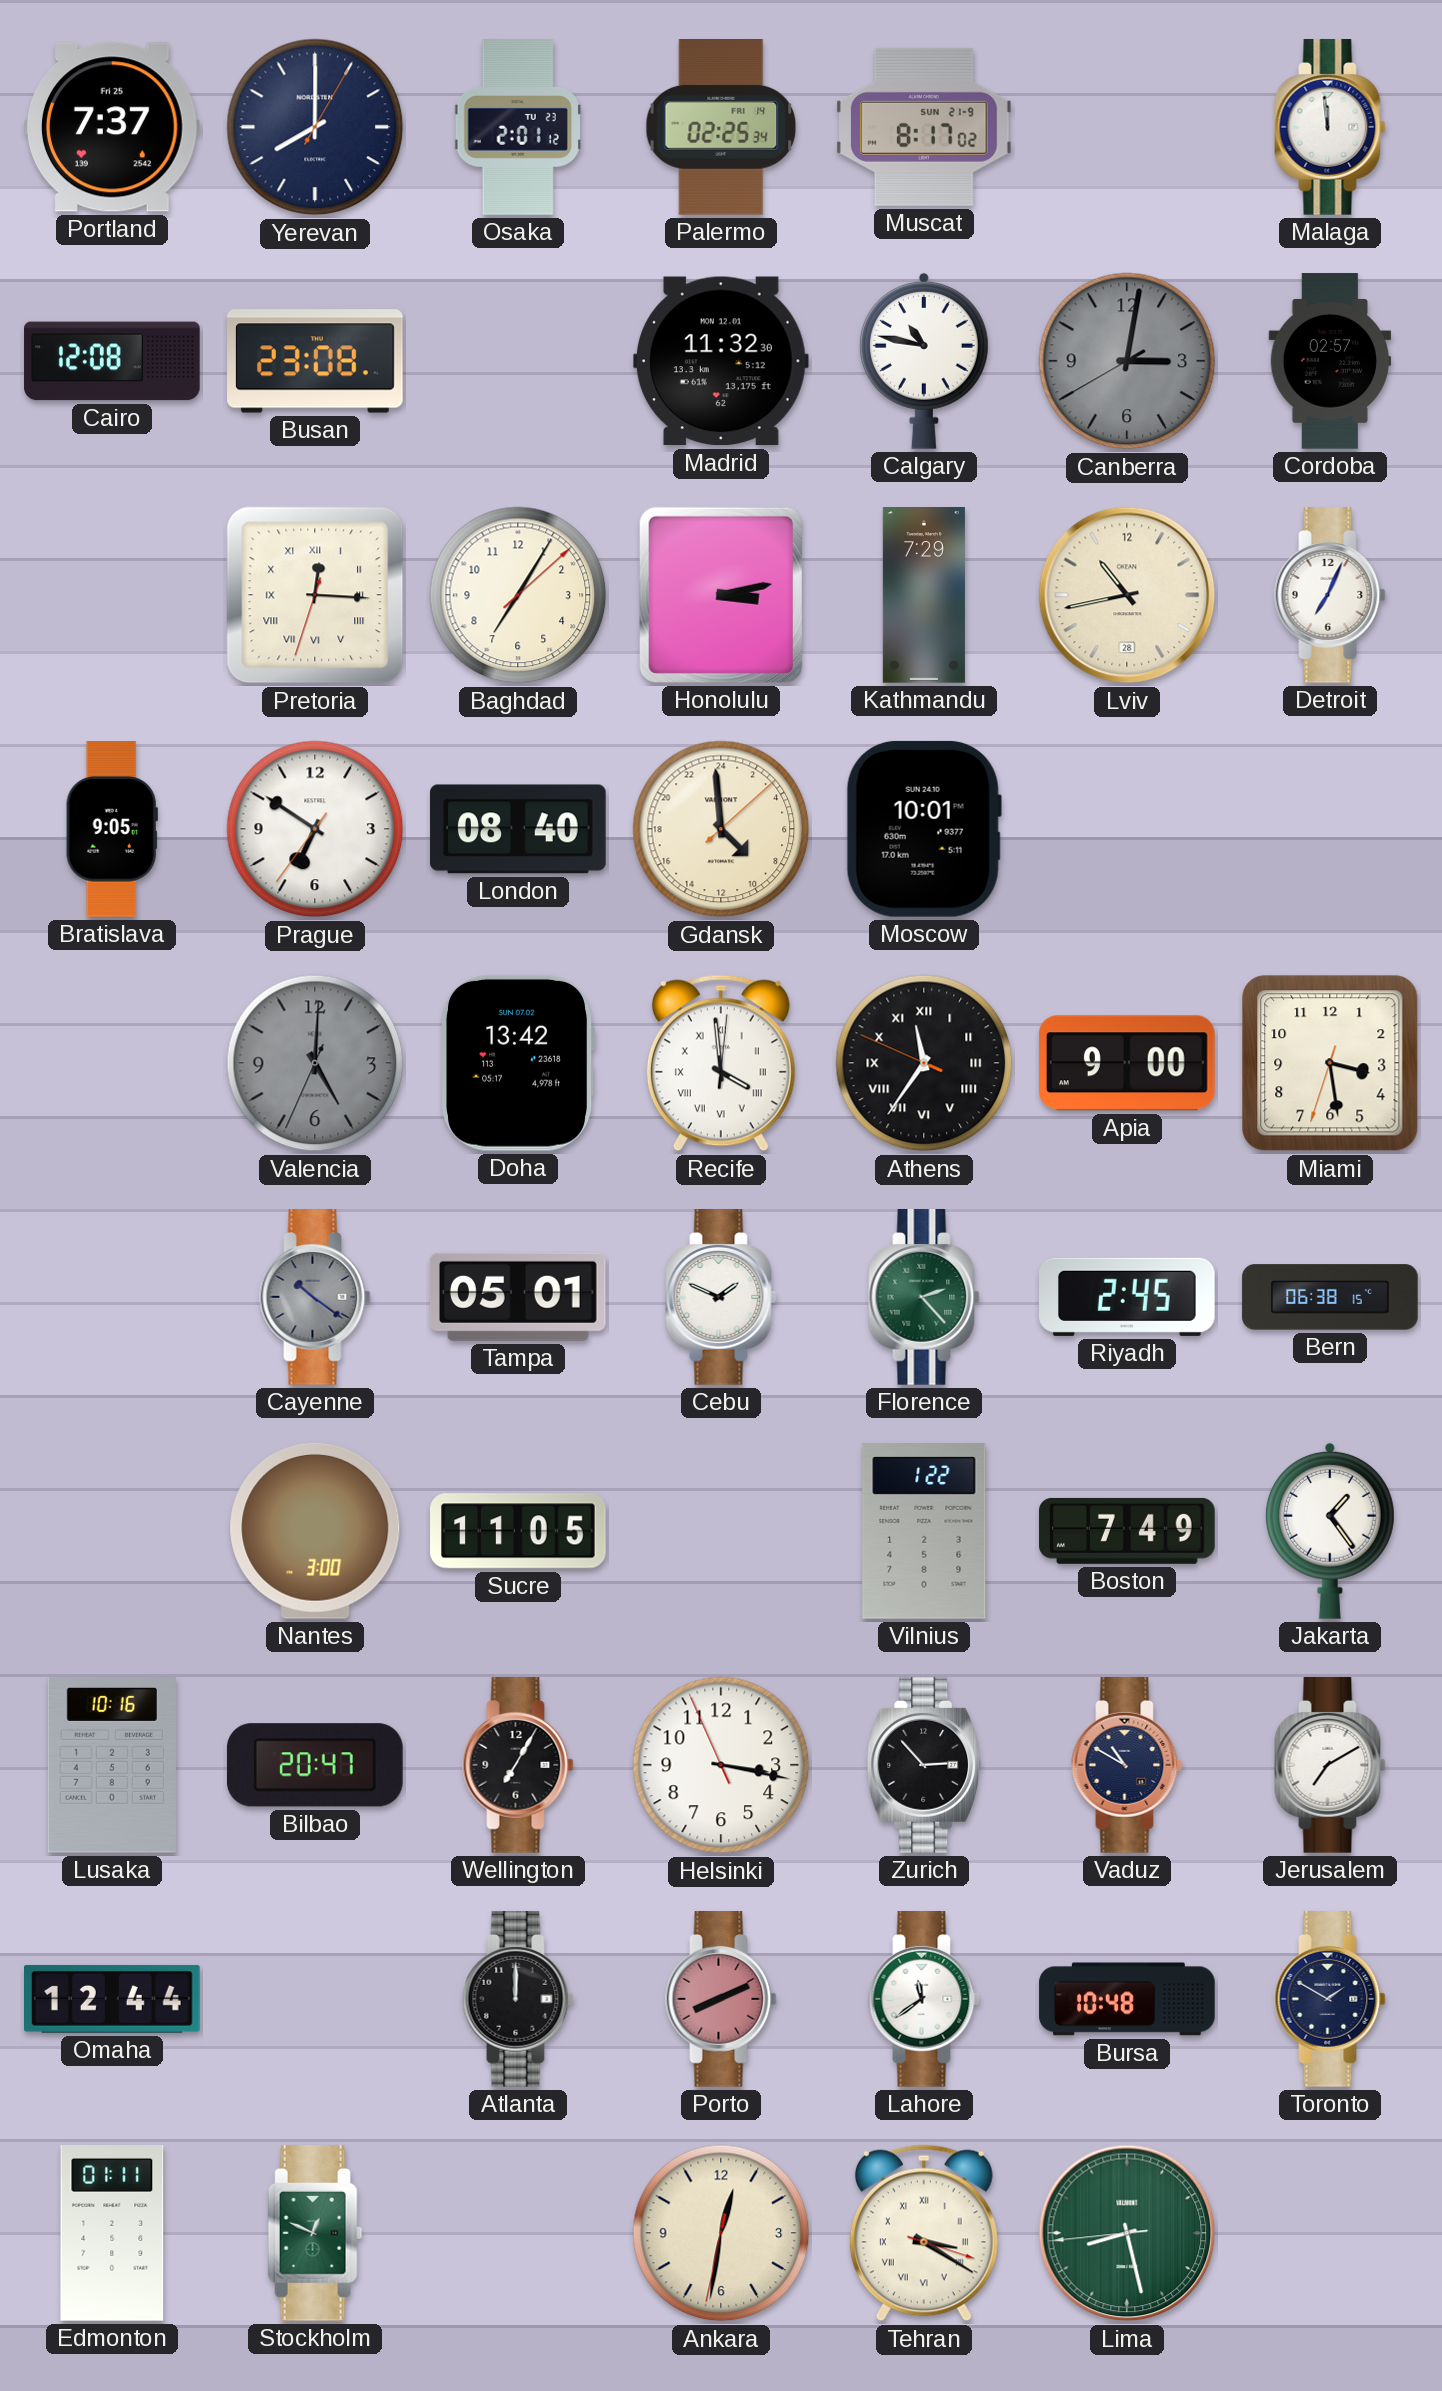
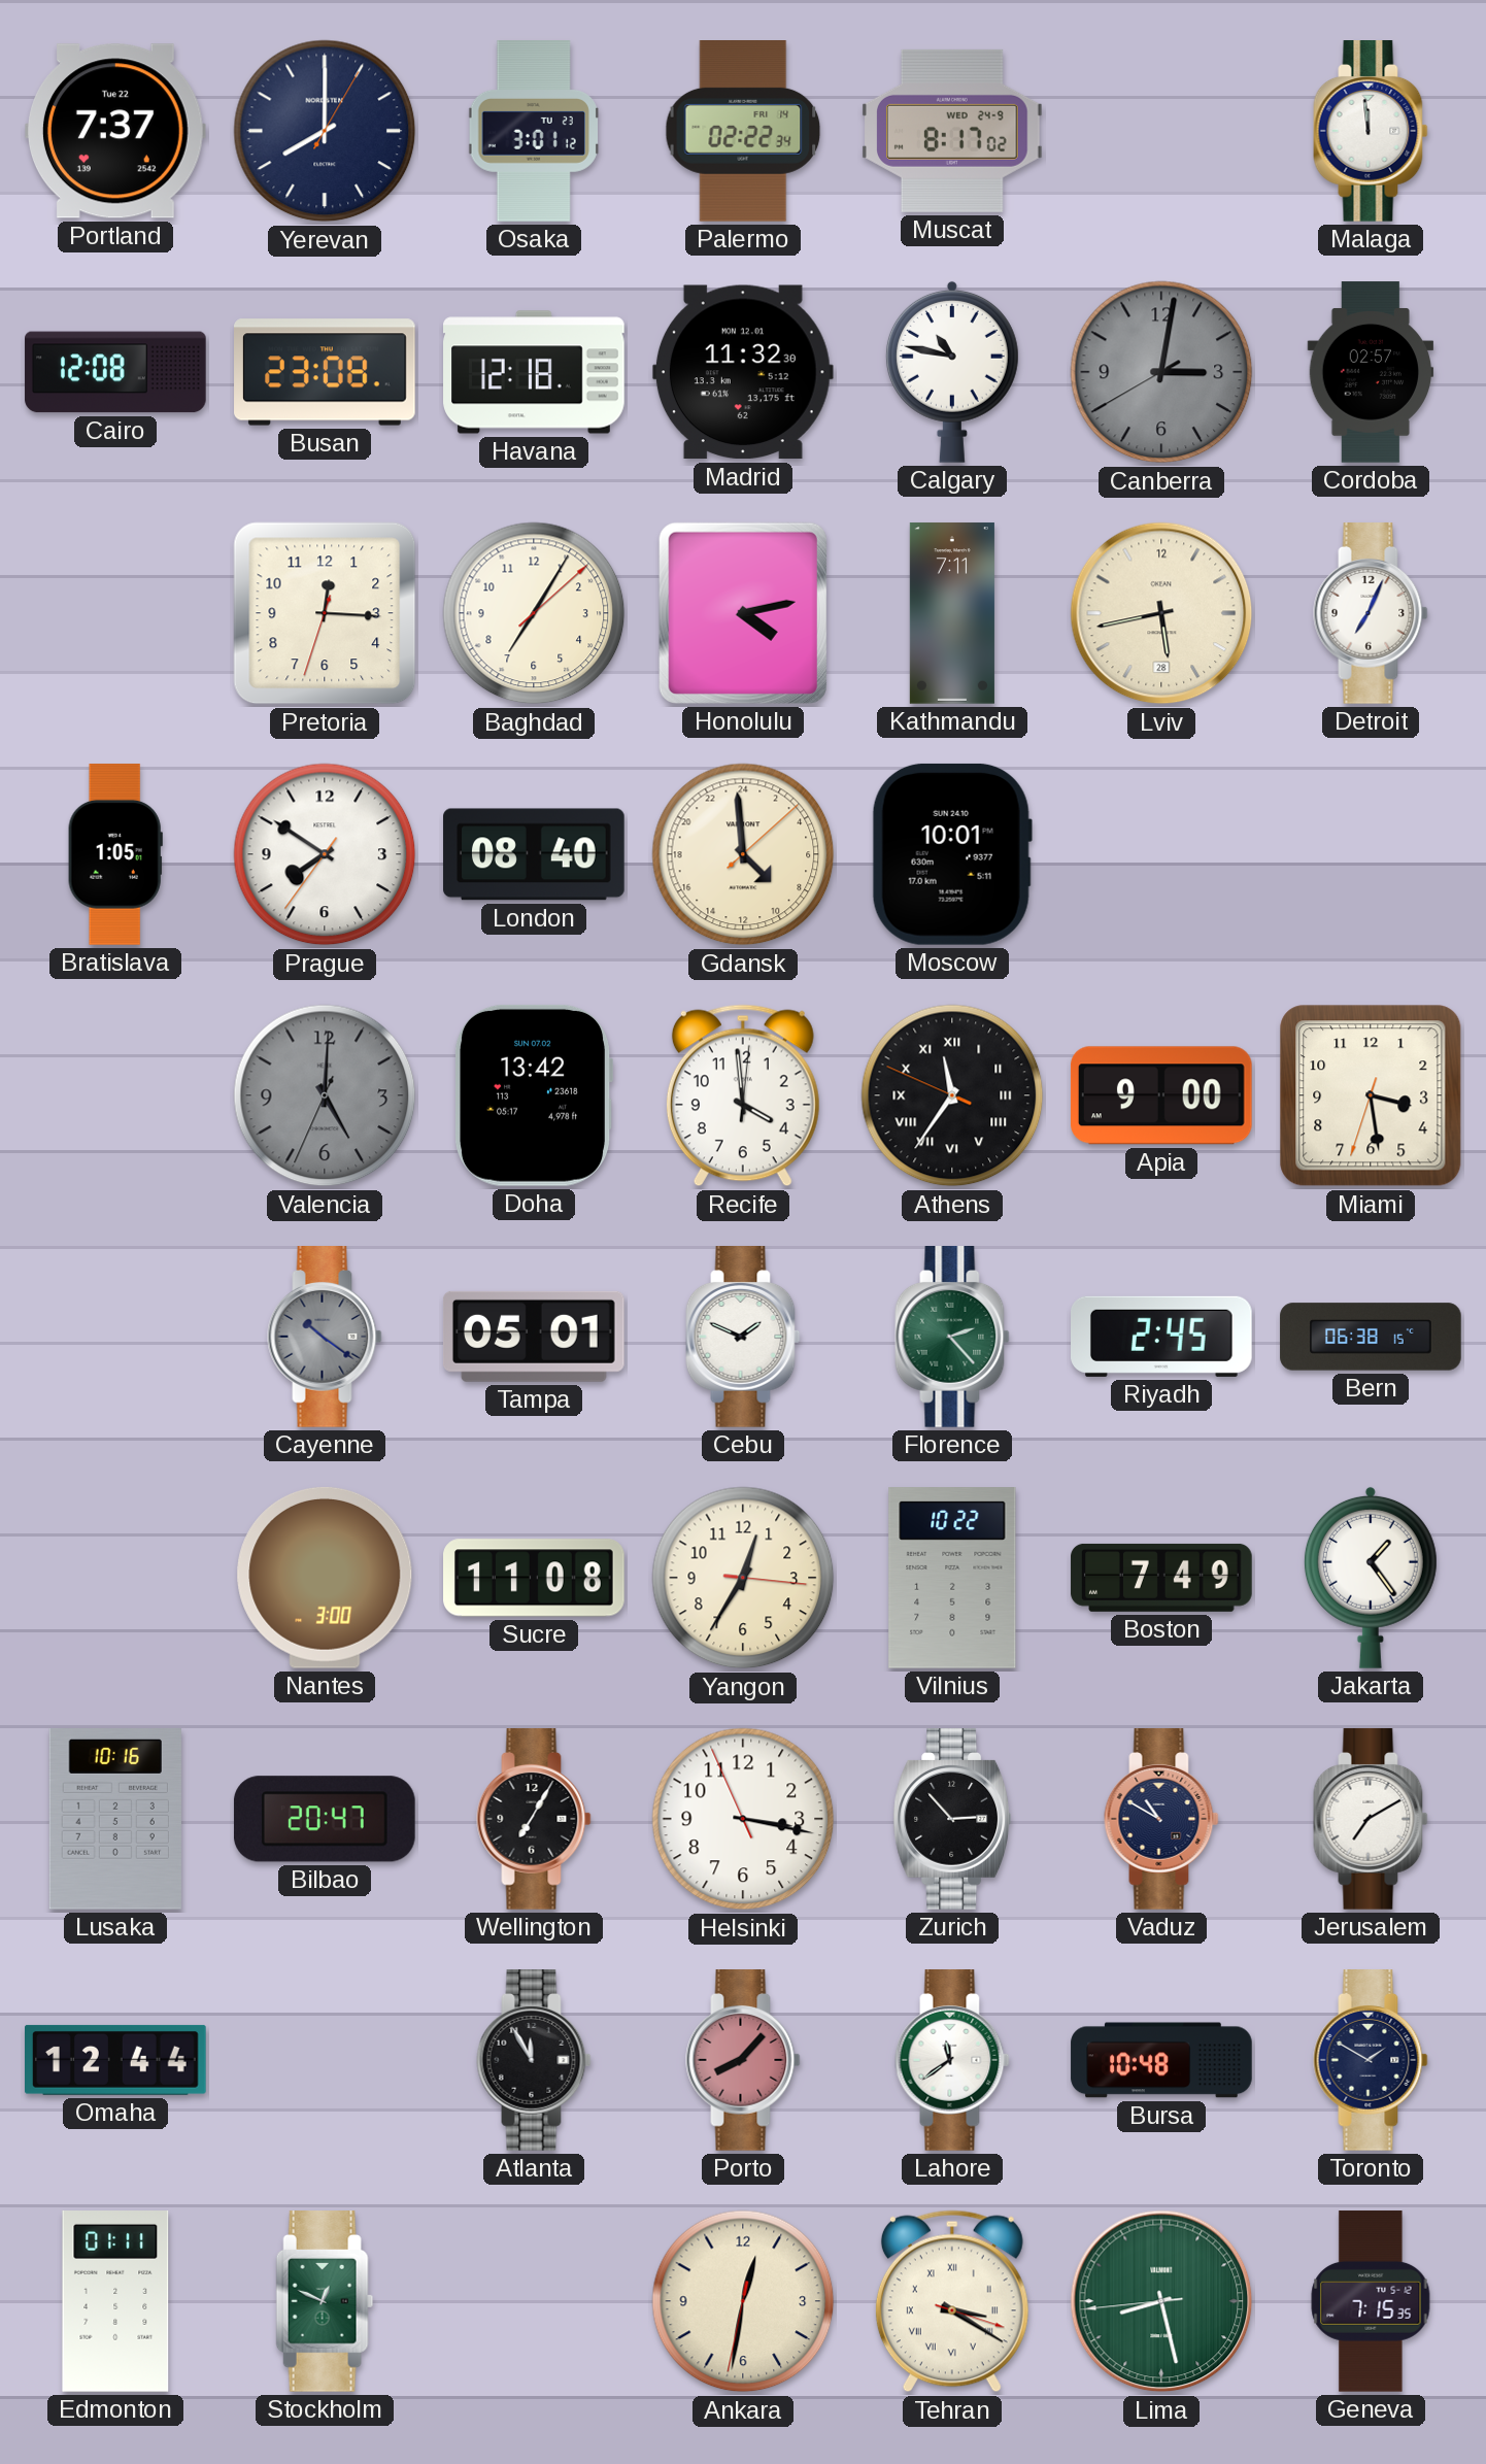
Portland date: Fri 25 -> Tue 22
Osaka: 2:01 -> 3:01
Palermo: 02:25 -> 02:22
Muscat date: SUN 21-9 -> WED 24-9
Havana: none -> 12:18
Pretoria numerals: Roman -> Arabic
Honolulu: 3:13 -> 4:13
Kathmandu: 7:29 -> 7:11
Lviv: 10:43 -> 5:43
Bratislava: 9:05 -> 1:05
Prague: 6:50 -> 7:50
Recife numerals: Roman -> Arabic
Sucre: 11:05 -> 11:08
Yangon: none -> 12:35
Vilnius: 1:22 -> 10:22
Atlanta: 12:00 -> 11:55
Porto: 8:11 -> 8:07
Geneva: none -> 7:15
